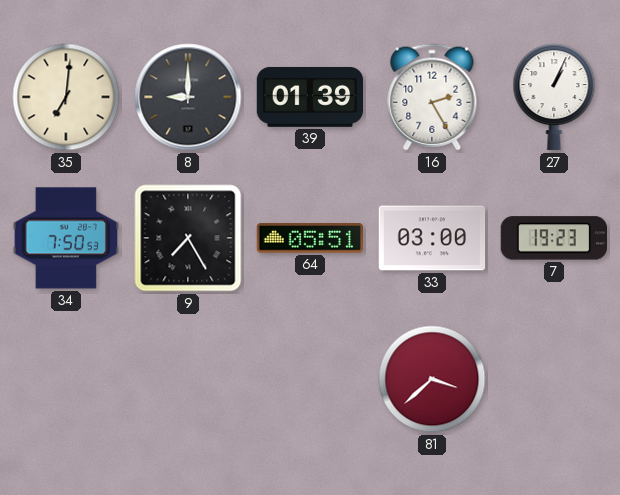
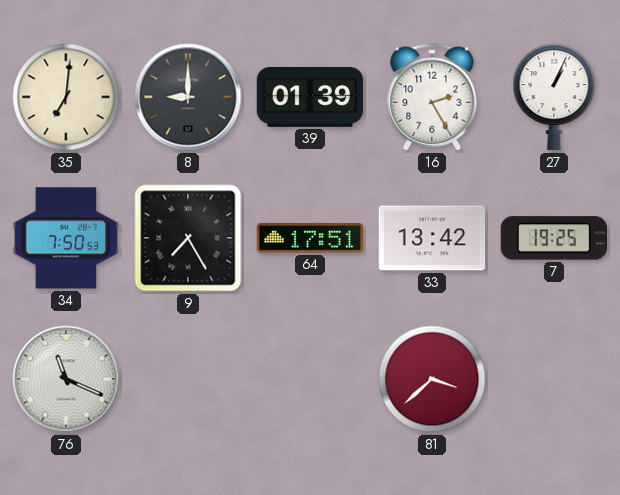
64: 05:51 -> 17:51
33: 03:00 -> 13:42
7: 19:23 -> 19:25
76: none -> 11:19
